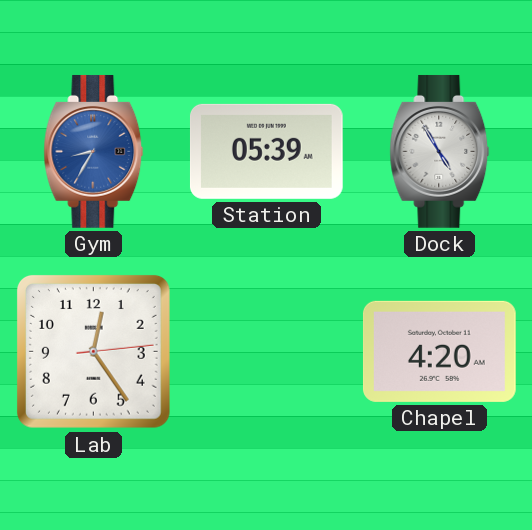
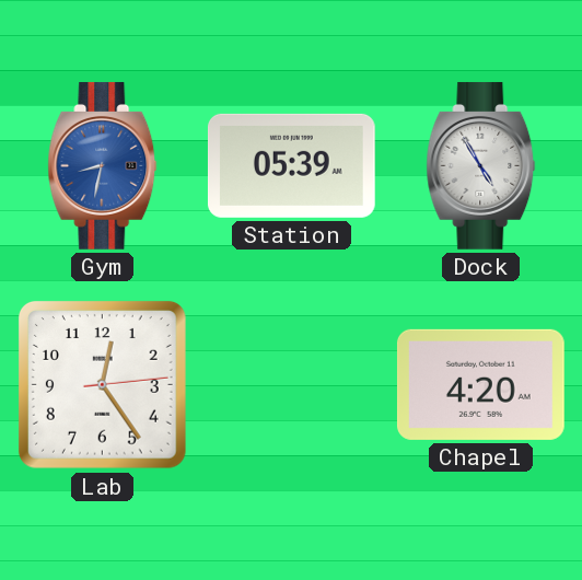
Gym: 8:35 -> 8:32
